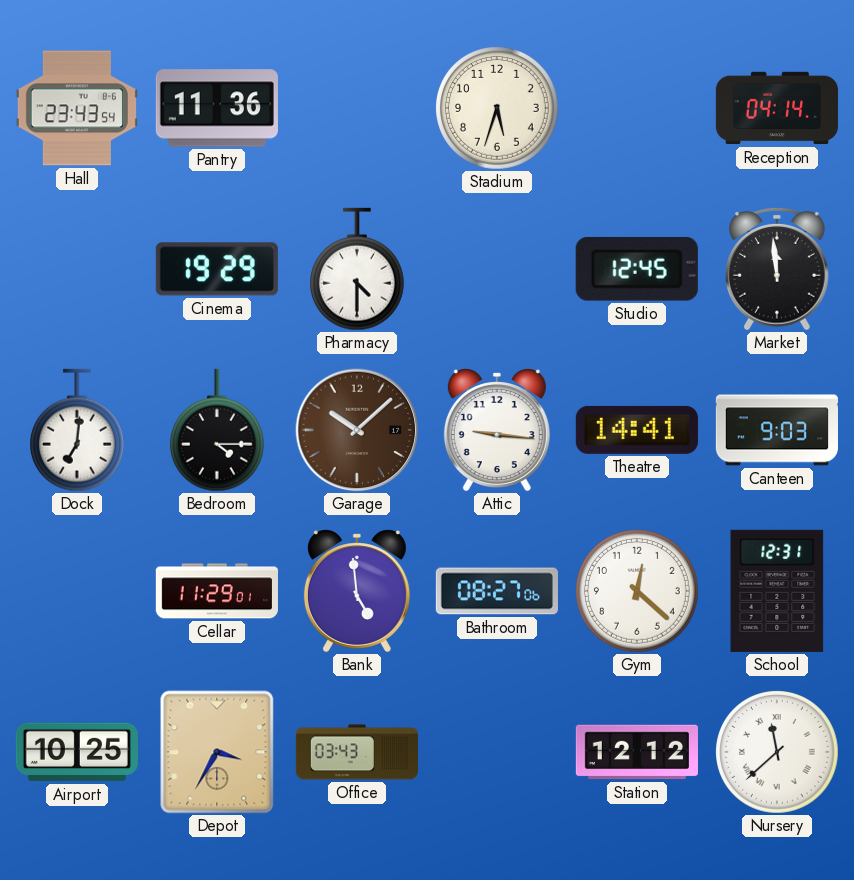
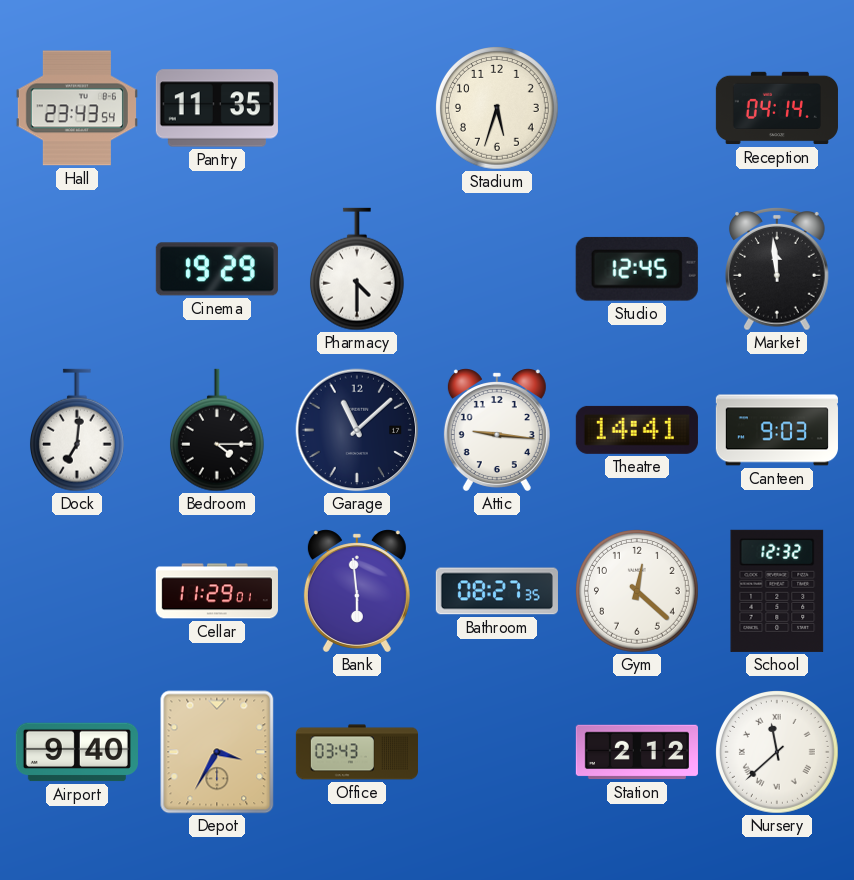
Pantry: 11:36 -> 11:35
Garage: 10:08 -> 11:08
Garage dial: brown -> navy
Bank: 4:59 -> 5:59
Bathroom: 08:27:06 -> 08:27:35
School: 12:31 -> 12:32
Airport: 10:25 -> 9:40
Station: 12:12 -> 2:12
